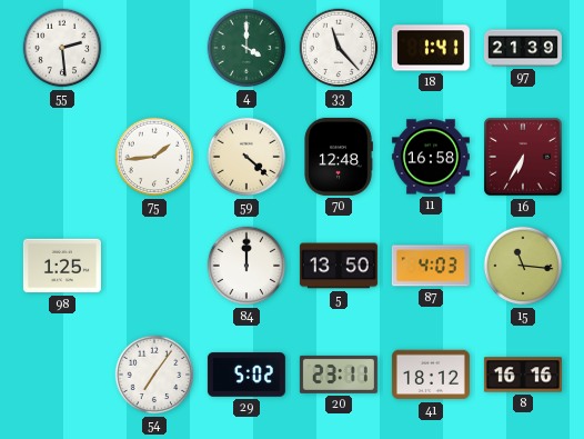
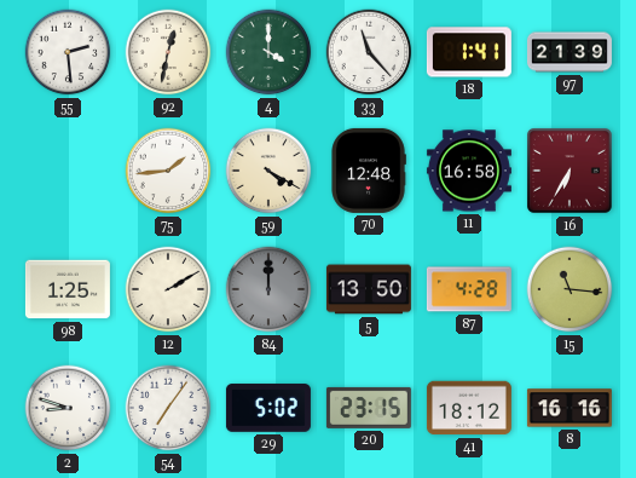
92: none -> 12:32
59: 4:22 -> 4:20
12: none -> 2:10
84 dial: white -> grey
87: 4:03 -> 4:28
2: none -> 8:48
20: 23:11 -> 23:15
